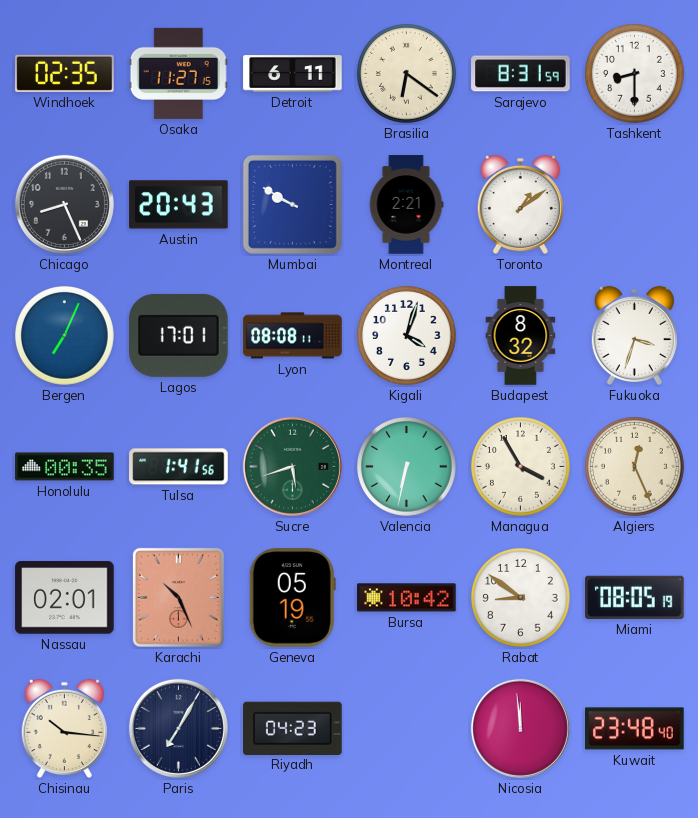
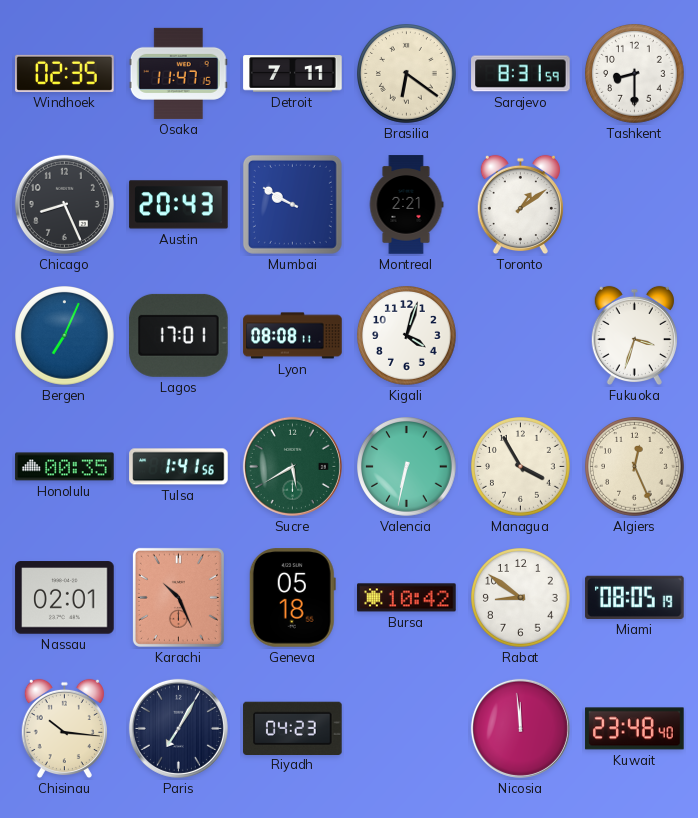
Osaka: 11:27 -> 11:47
Detroit: 6:11 -> 7:11
Budapest: 8:32 -> none
Sucre: 5:42 -> 5:40
Geneva: 05:19 -> 05:18
